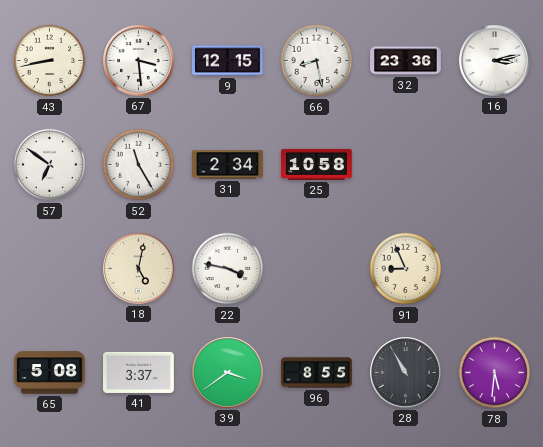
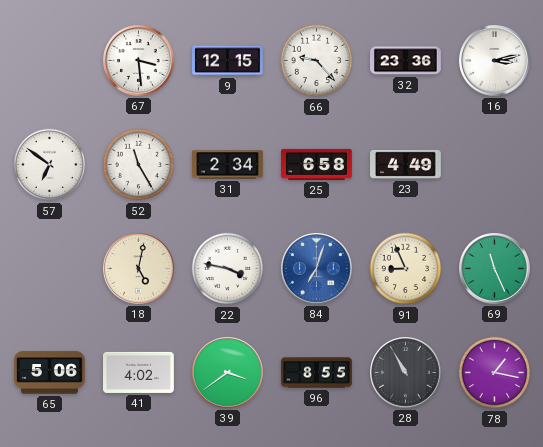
43: 8:43 -> none
66: 8:28 -> 9:23
25: 10:58 -> 6:58
23: none -> 4:49
84: none -> 7:03
69: none -> 11:26
65: 5:08 -> 5:06
41: 3:37 -> 4:02
78: 5:31 -> 1:17
